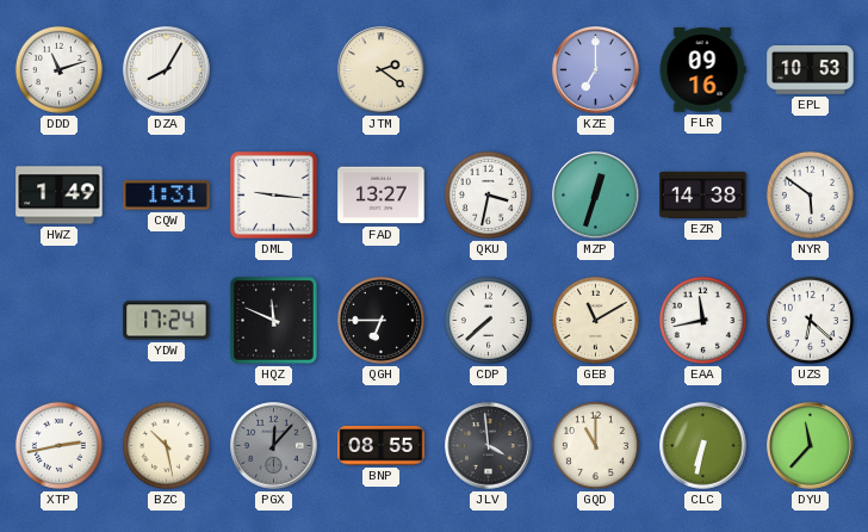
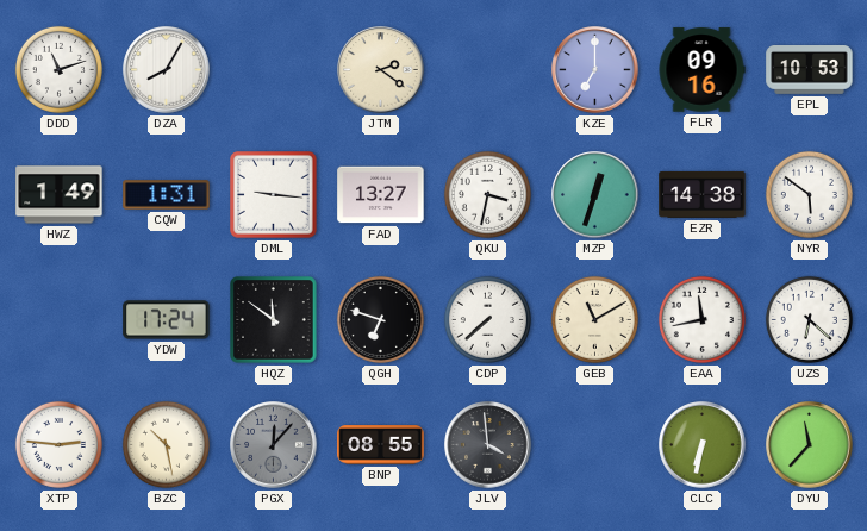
HQZ: 11:49 -> 11:51
QGH: 6:45 -> 6:48
XTP: 2:43 -> 2:46
GQD: 11:00 -> none
